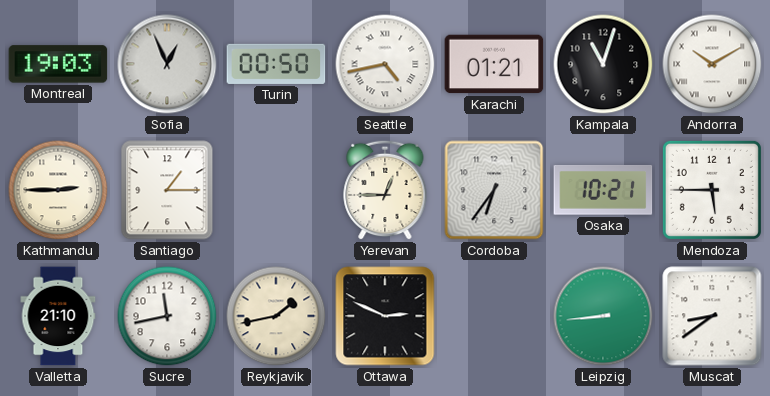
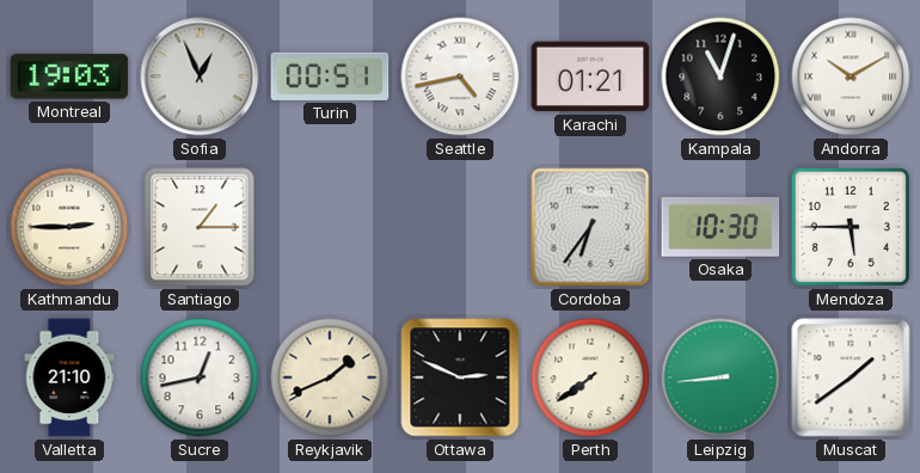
Turin: 00:50 -> 00:51
Yerevan: 12:45 -> none
Osaka: 10:21 -> 10:30
Sucre: 11:43 -> 12:43
Reykjavik: 1:43 -> 1:41
Perth: none -> 7:39
Muscat: 8:39 -> 1:39
